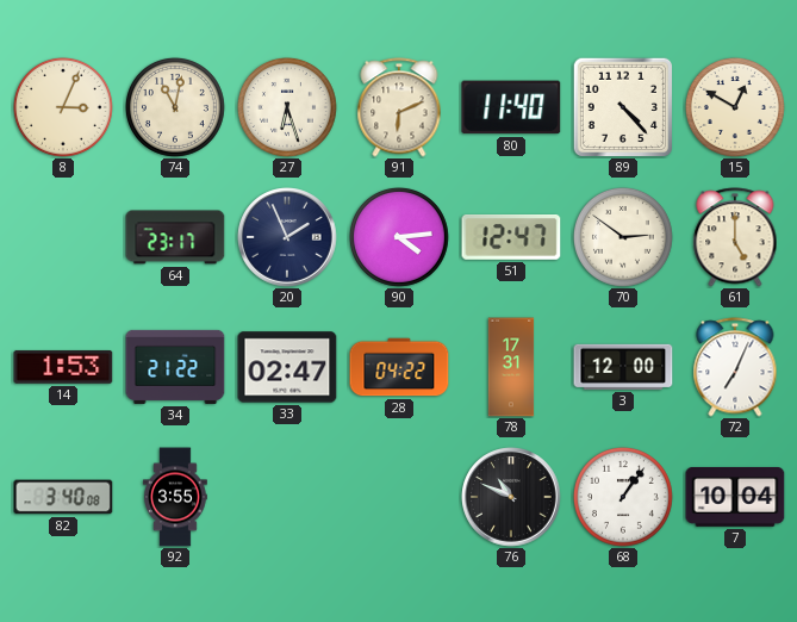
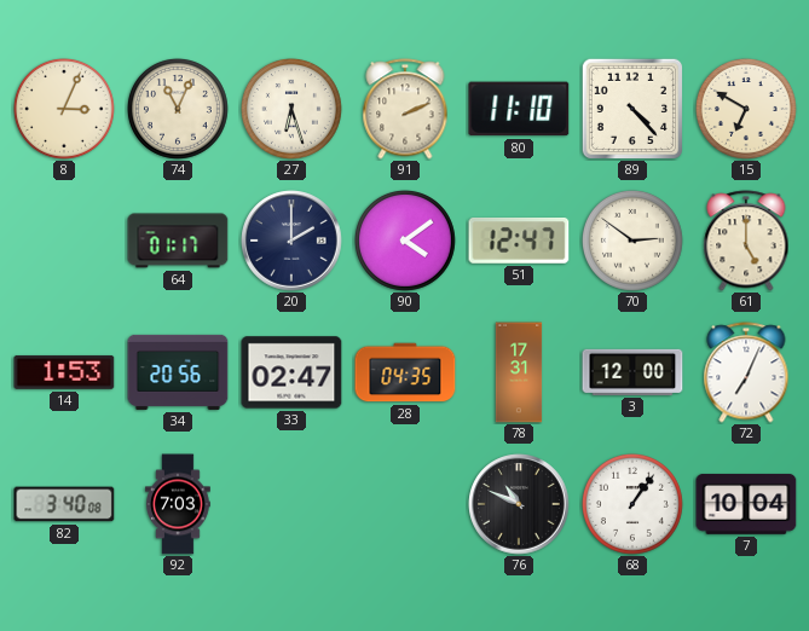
74: 11:02 -> 11:04
91: 6:11 -> 2:11
80: 11:40 -> 11:10
15: 12:50 -> 6:50
64: 23:17 -> 01:17
20: 1:56 -> 2:00
90: 4:14 -> 4:09
34: 21:22 -> 20:56
28: 04:22 -> 04:35
92: 3:55 -> 7:03
